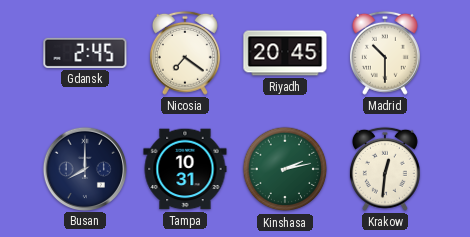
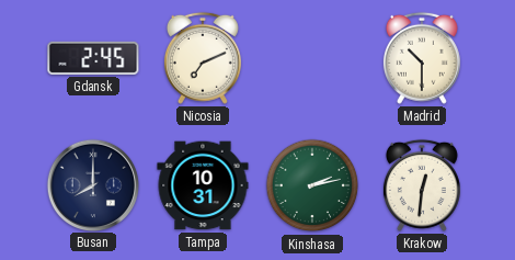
Nicosia: 7:21 -> 7:11
Riyadh: 20:45 -> none
